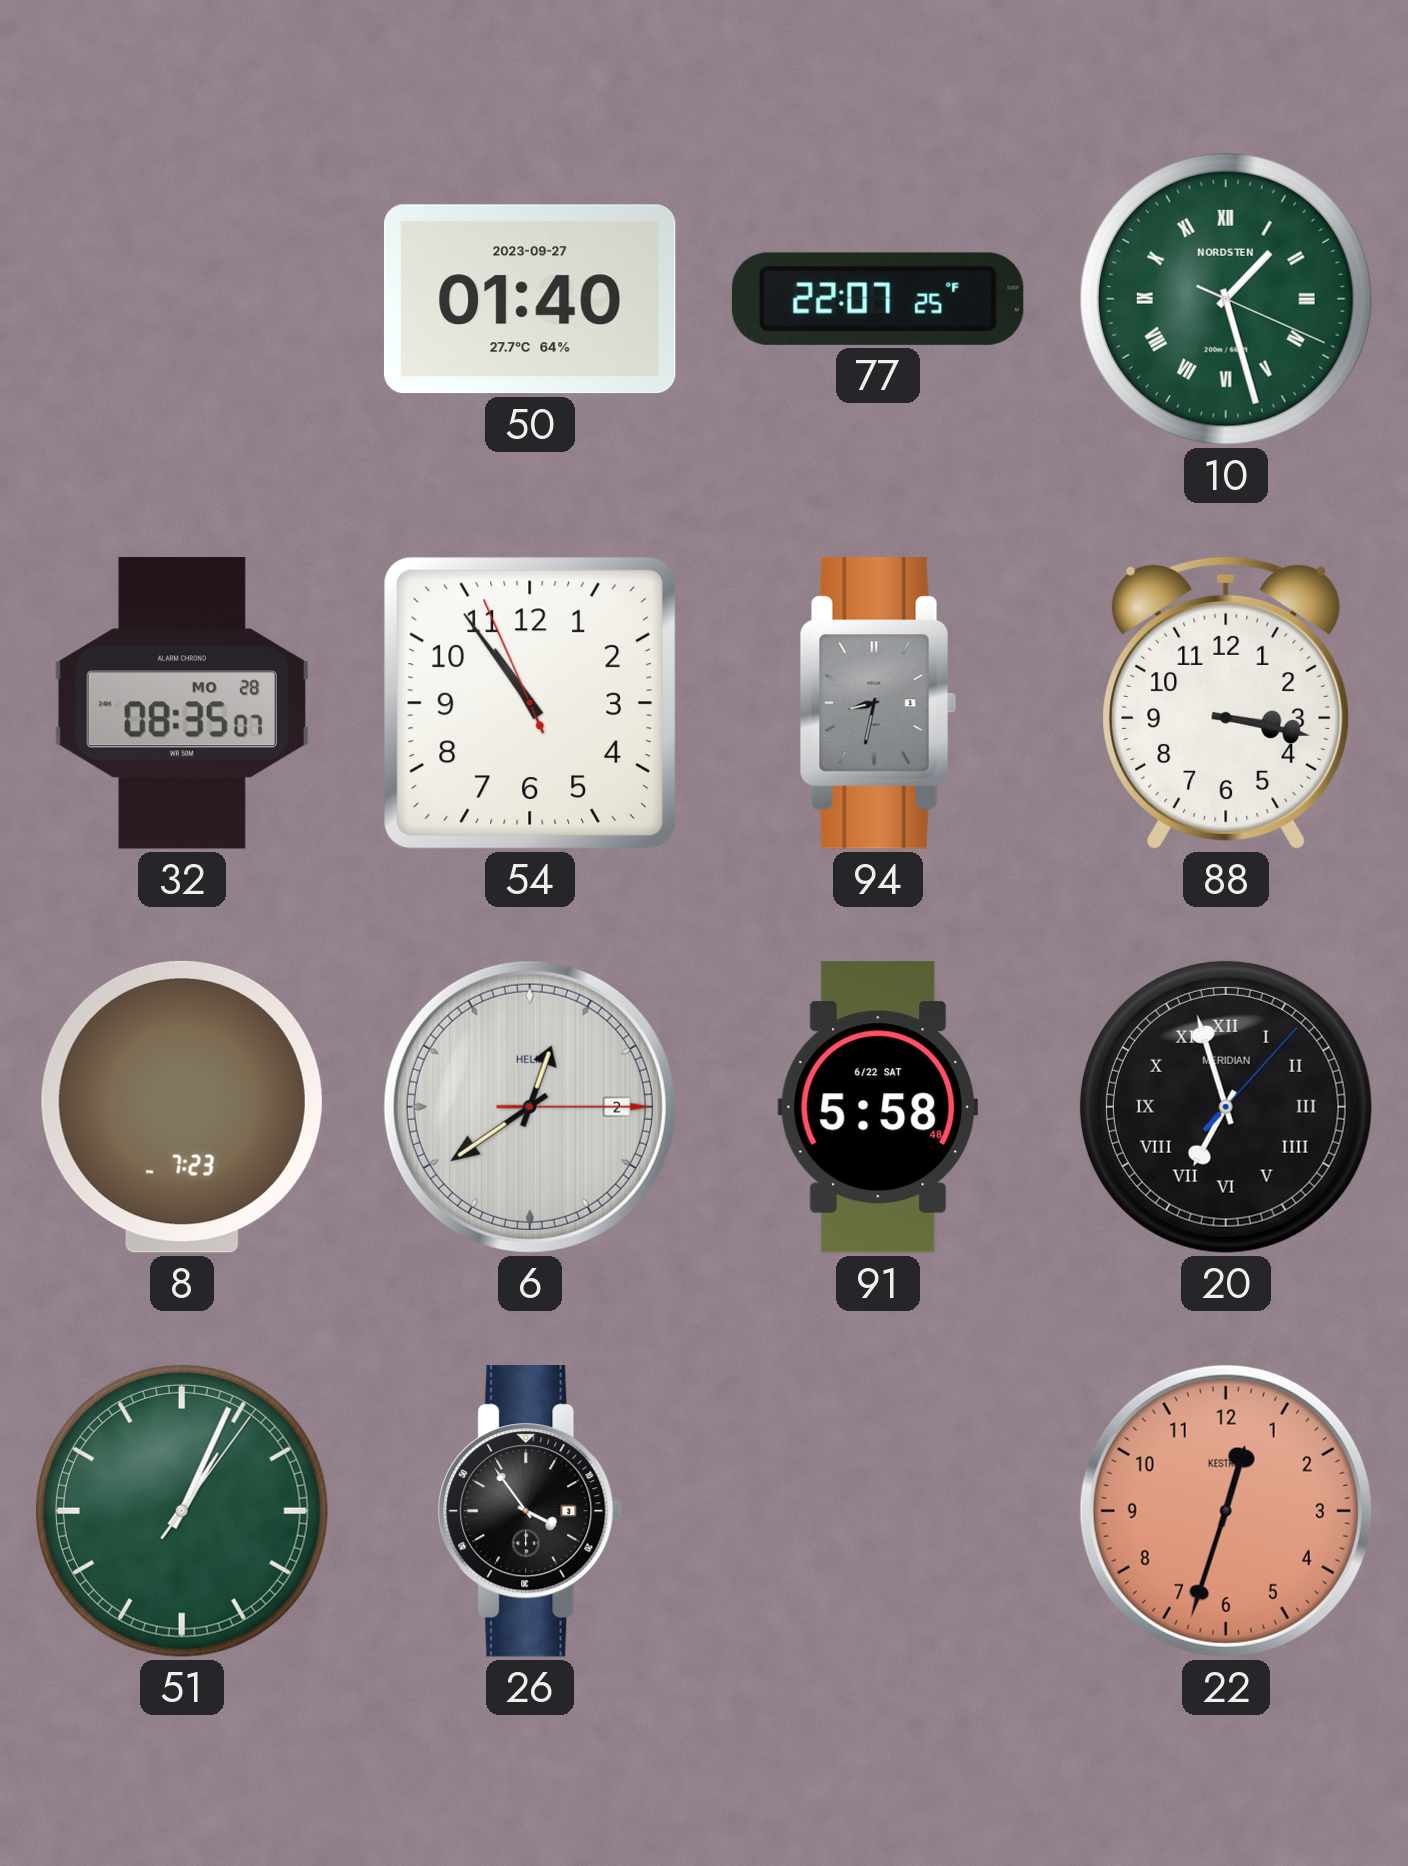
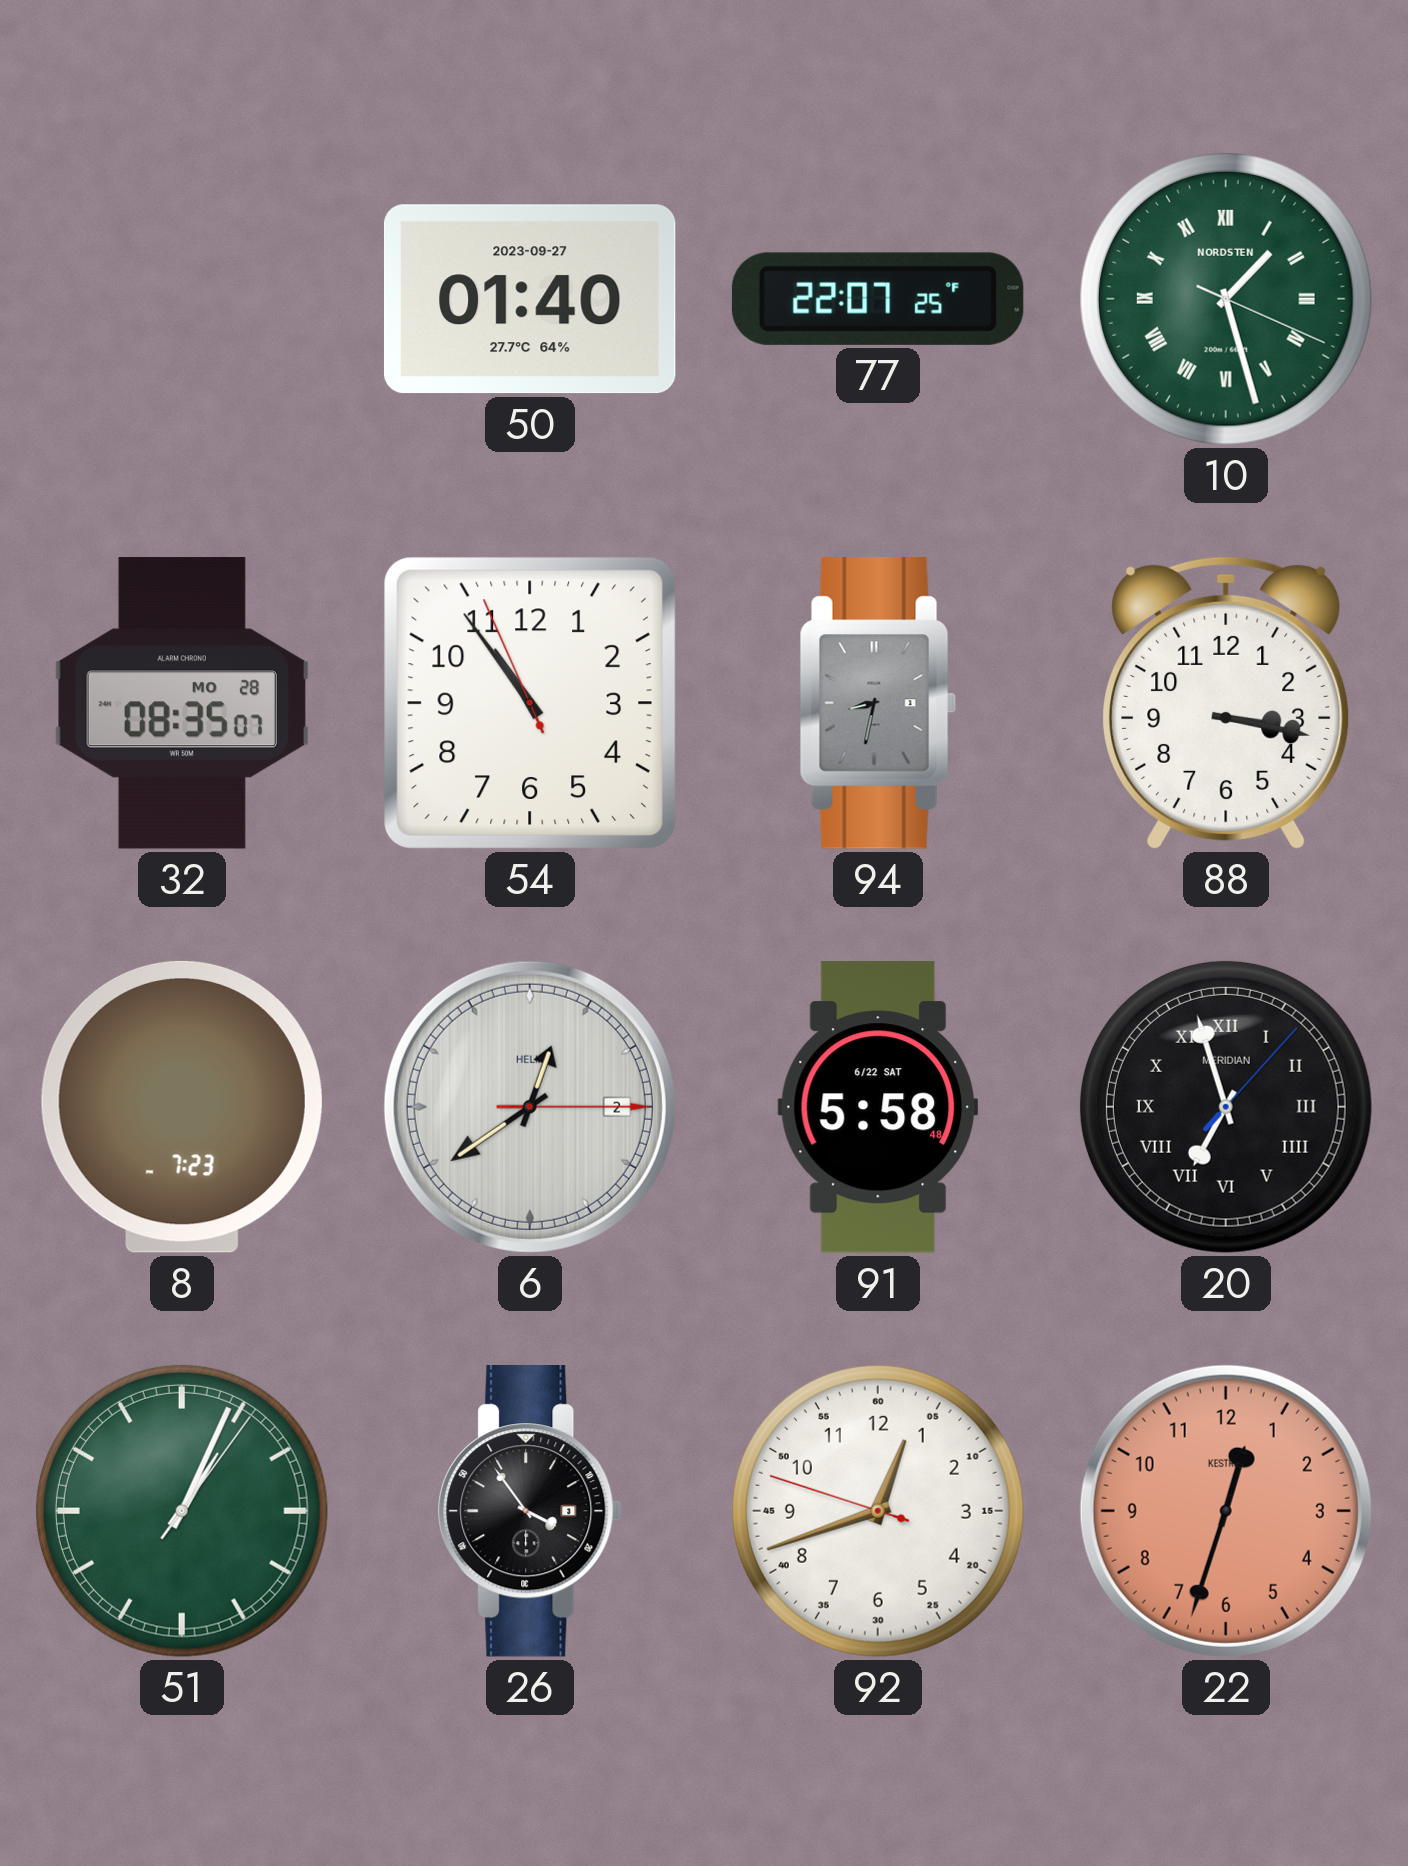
92: none -> 12:41
